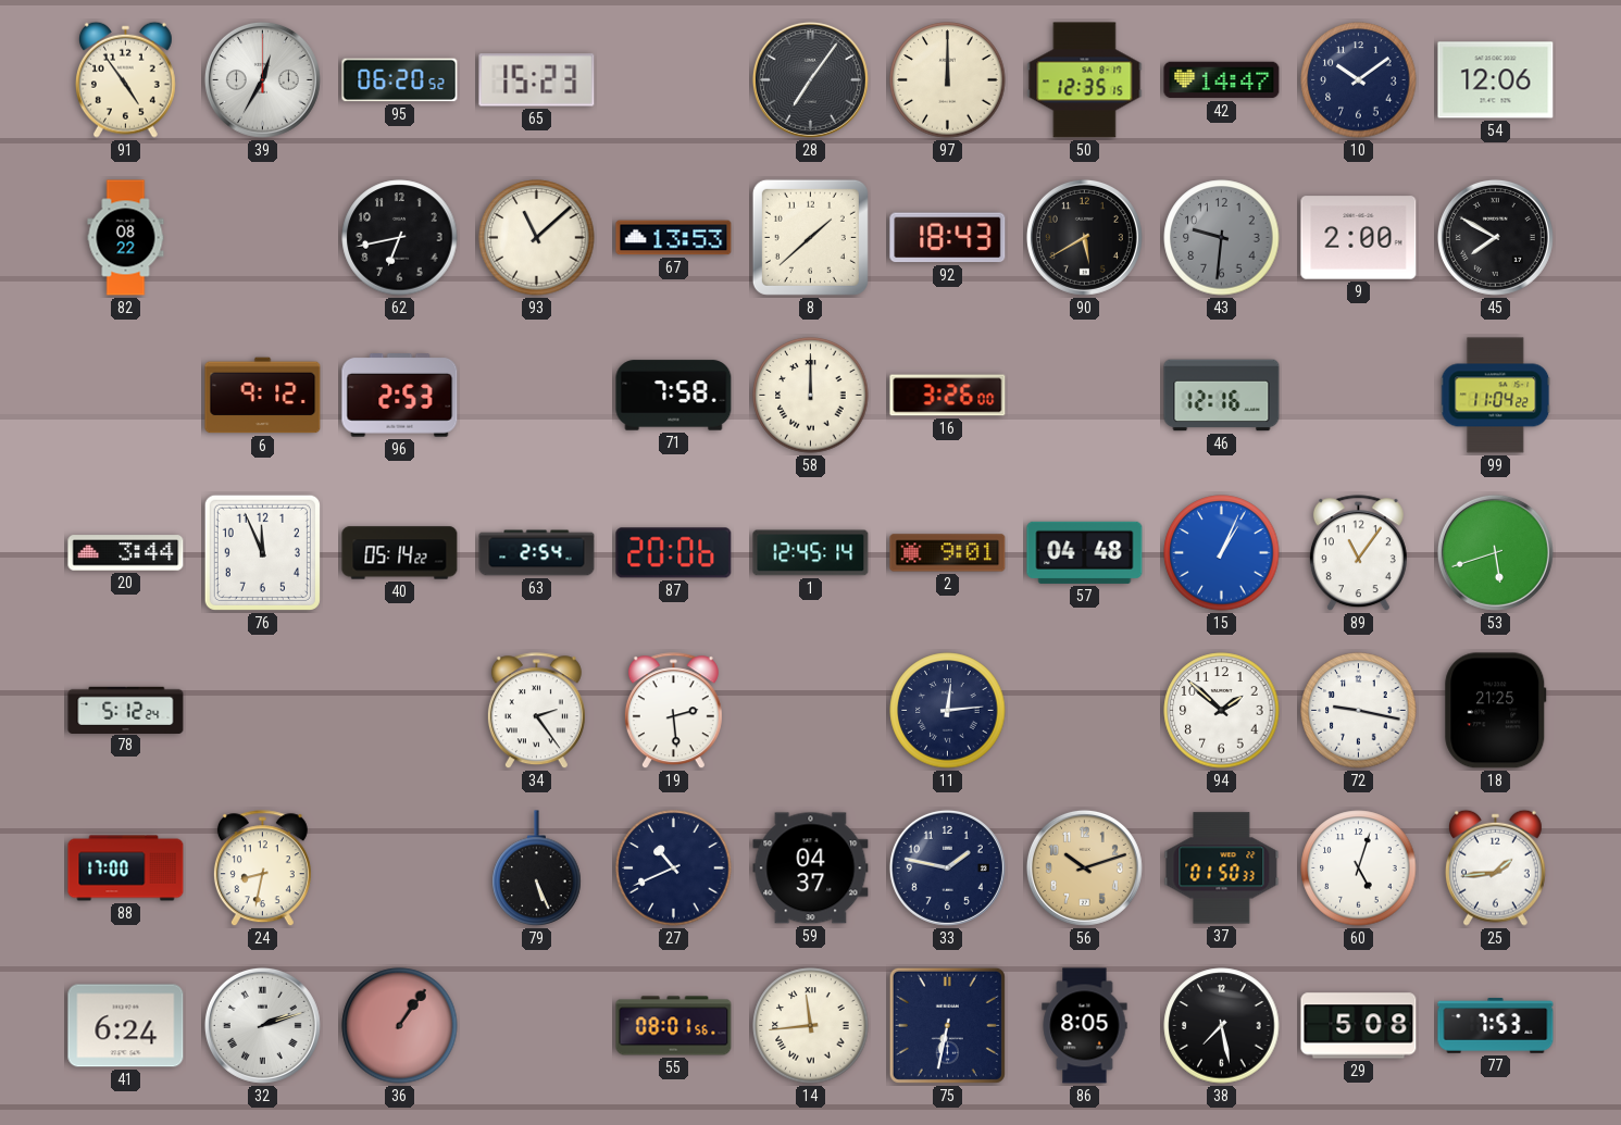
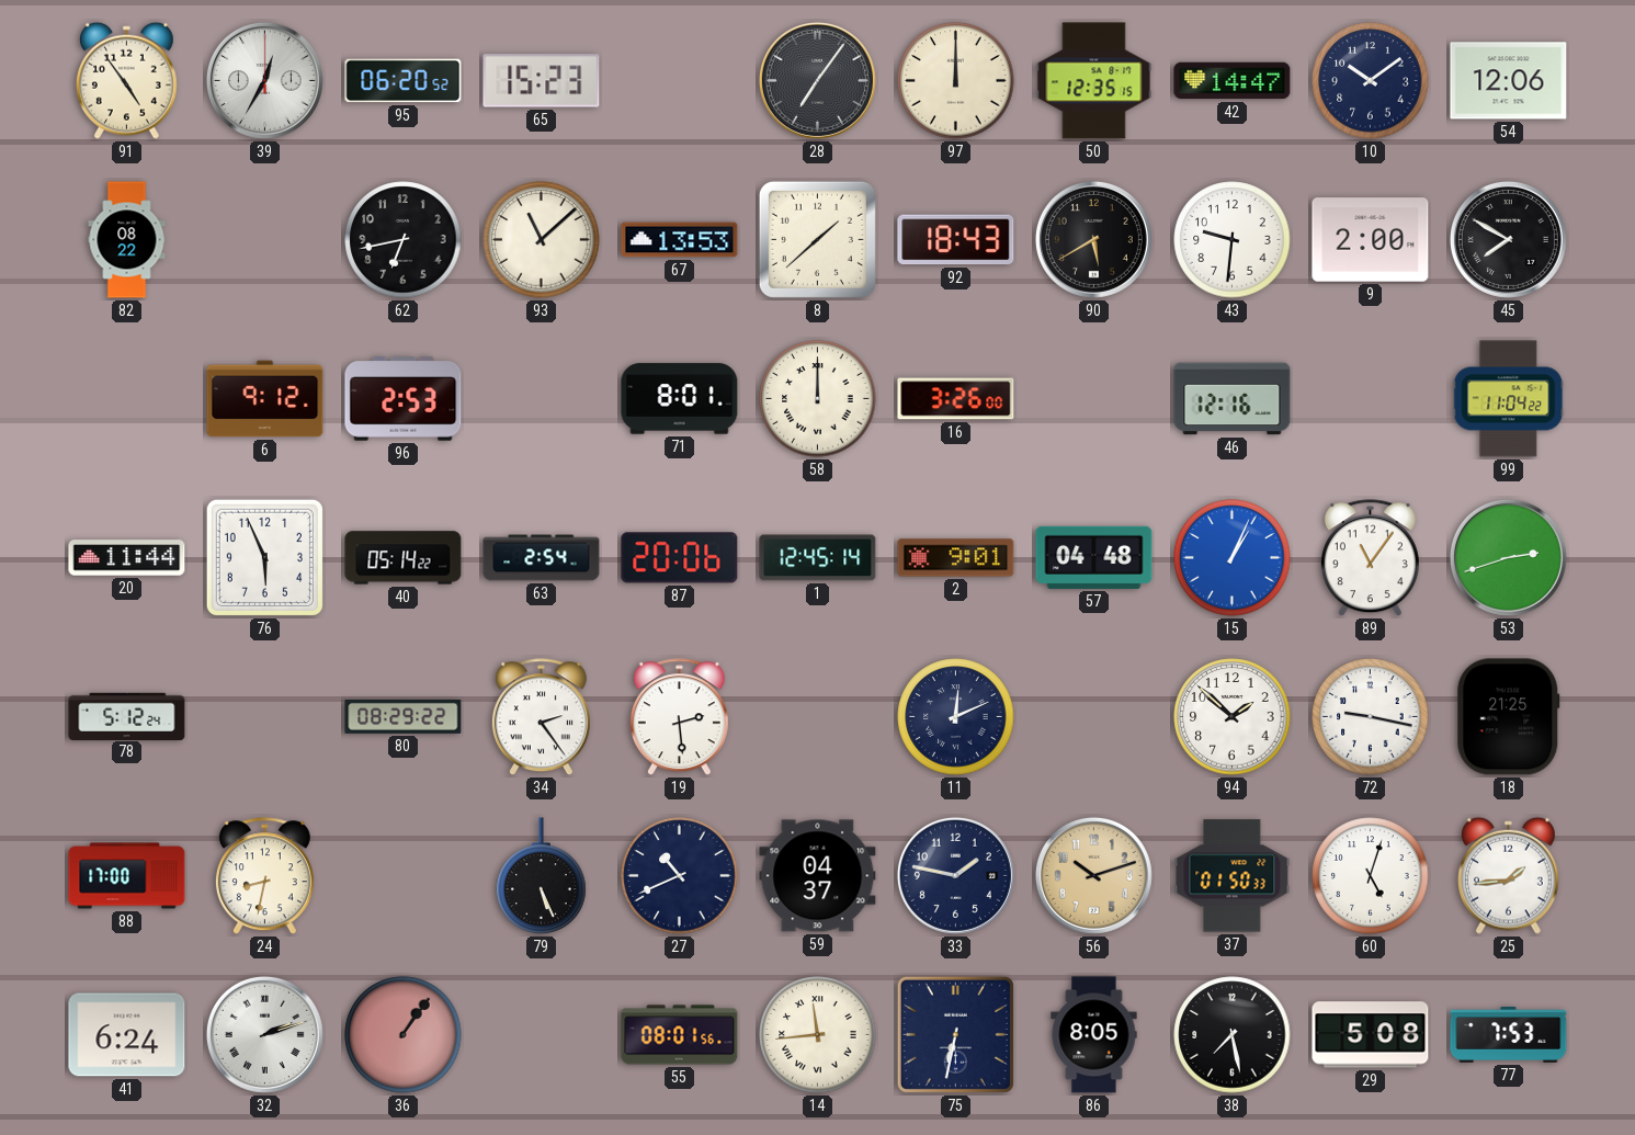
43 dial: grey -> white
71: 7:58 -> 8:01
20: 3:44 -> 11:44
76: 11:56 -> 5:56
53: 5:42 -> 2:42
80: none -> 08:29
11: 12:14 -> 12:11
